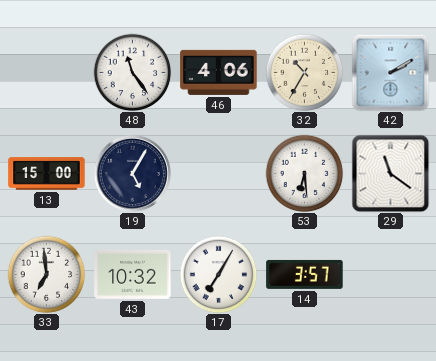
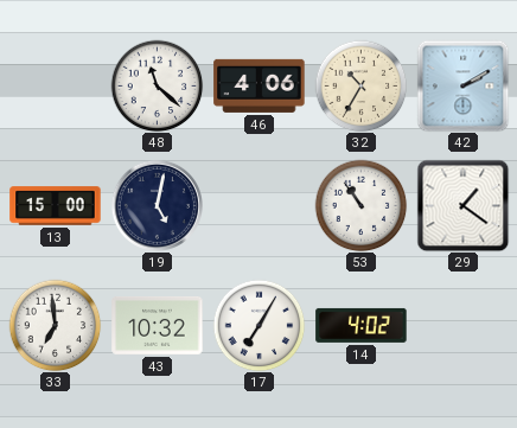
48: 11:24 -> 11:22
19: 5:05 -> 5:02
53: 6:29 -> 10:54
29: 11:21 -> 1:21
14: 3:57 -> 4:02
